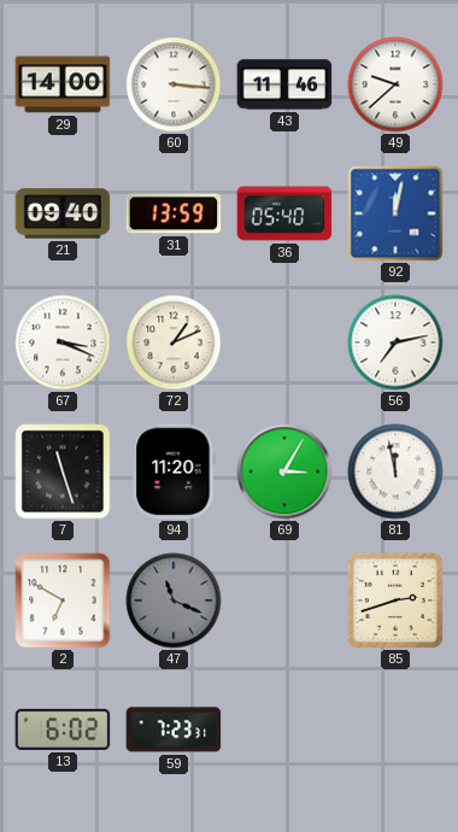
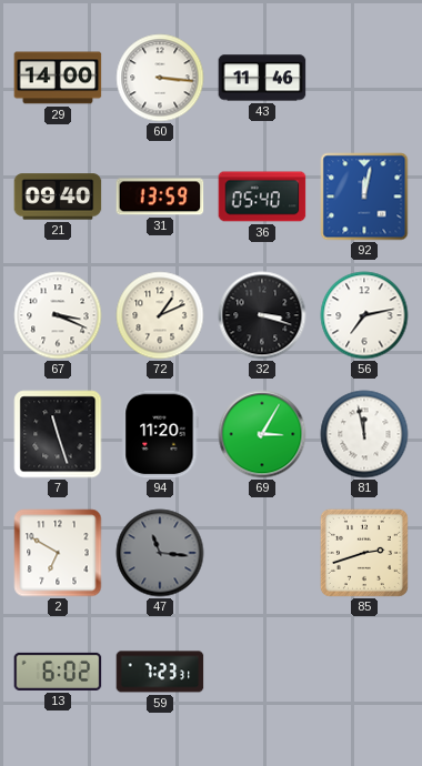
49: 9:38 -> none
32: none -> 3:18
47: 11:19 -> 11:16
